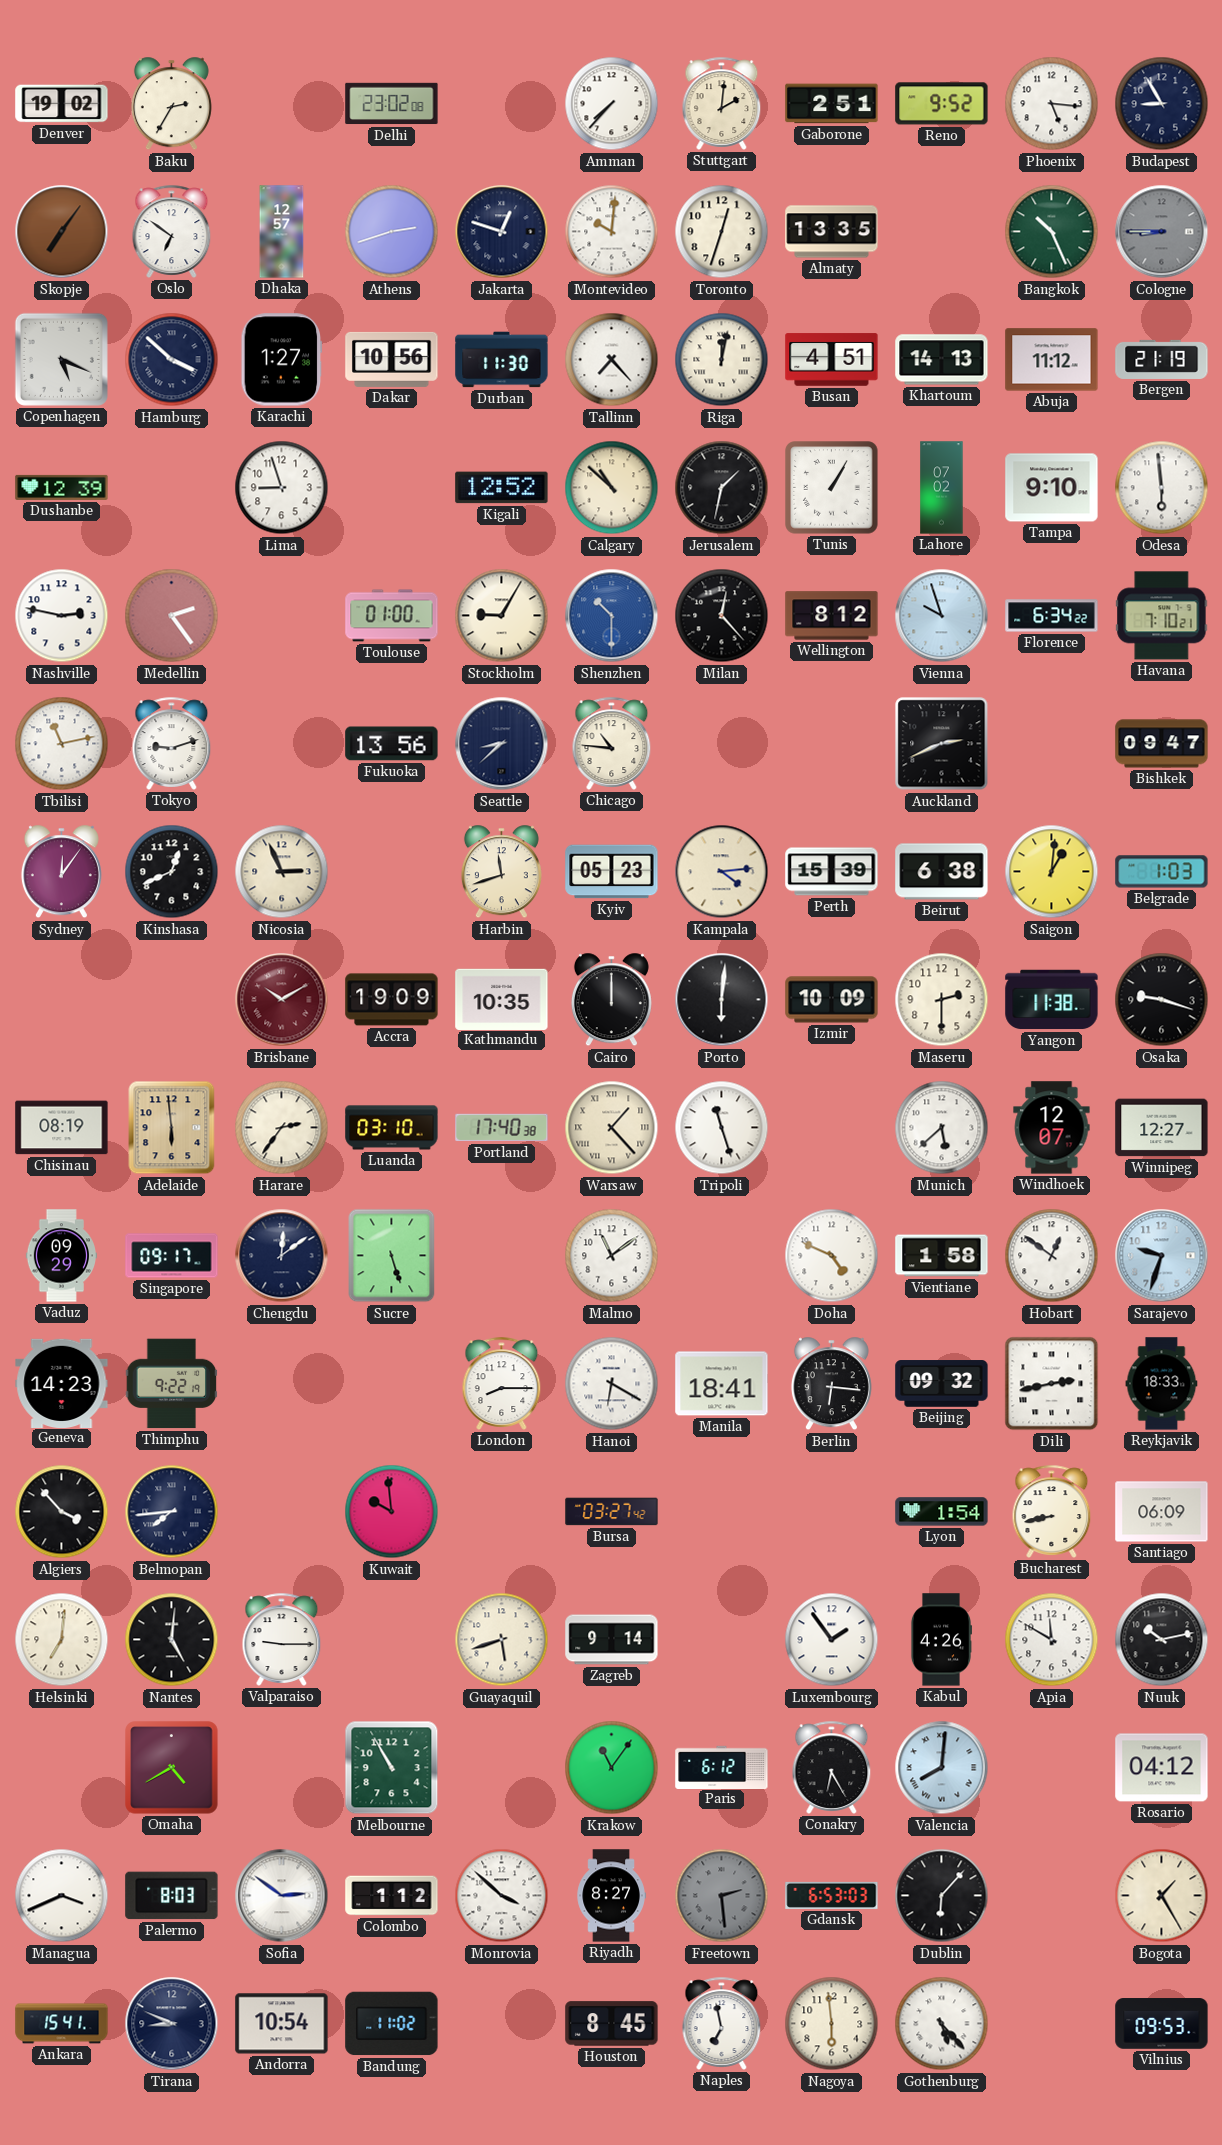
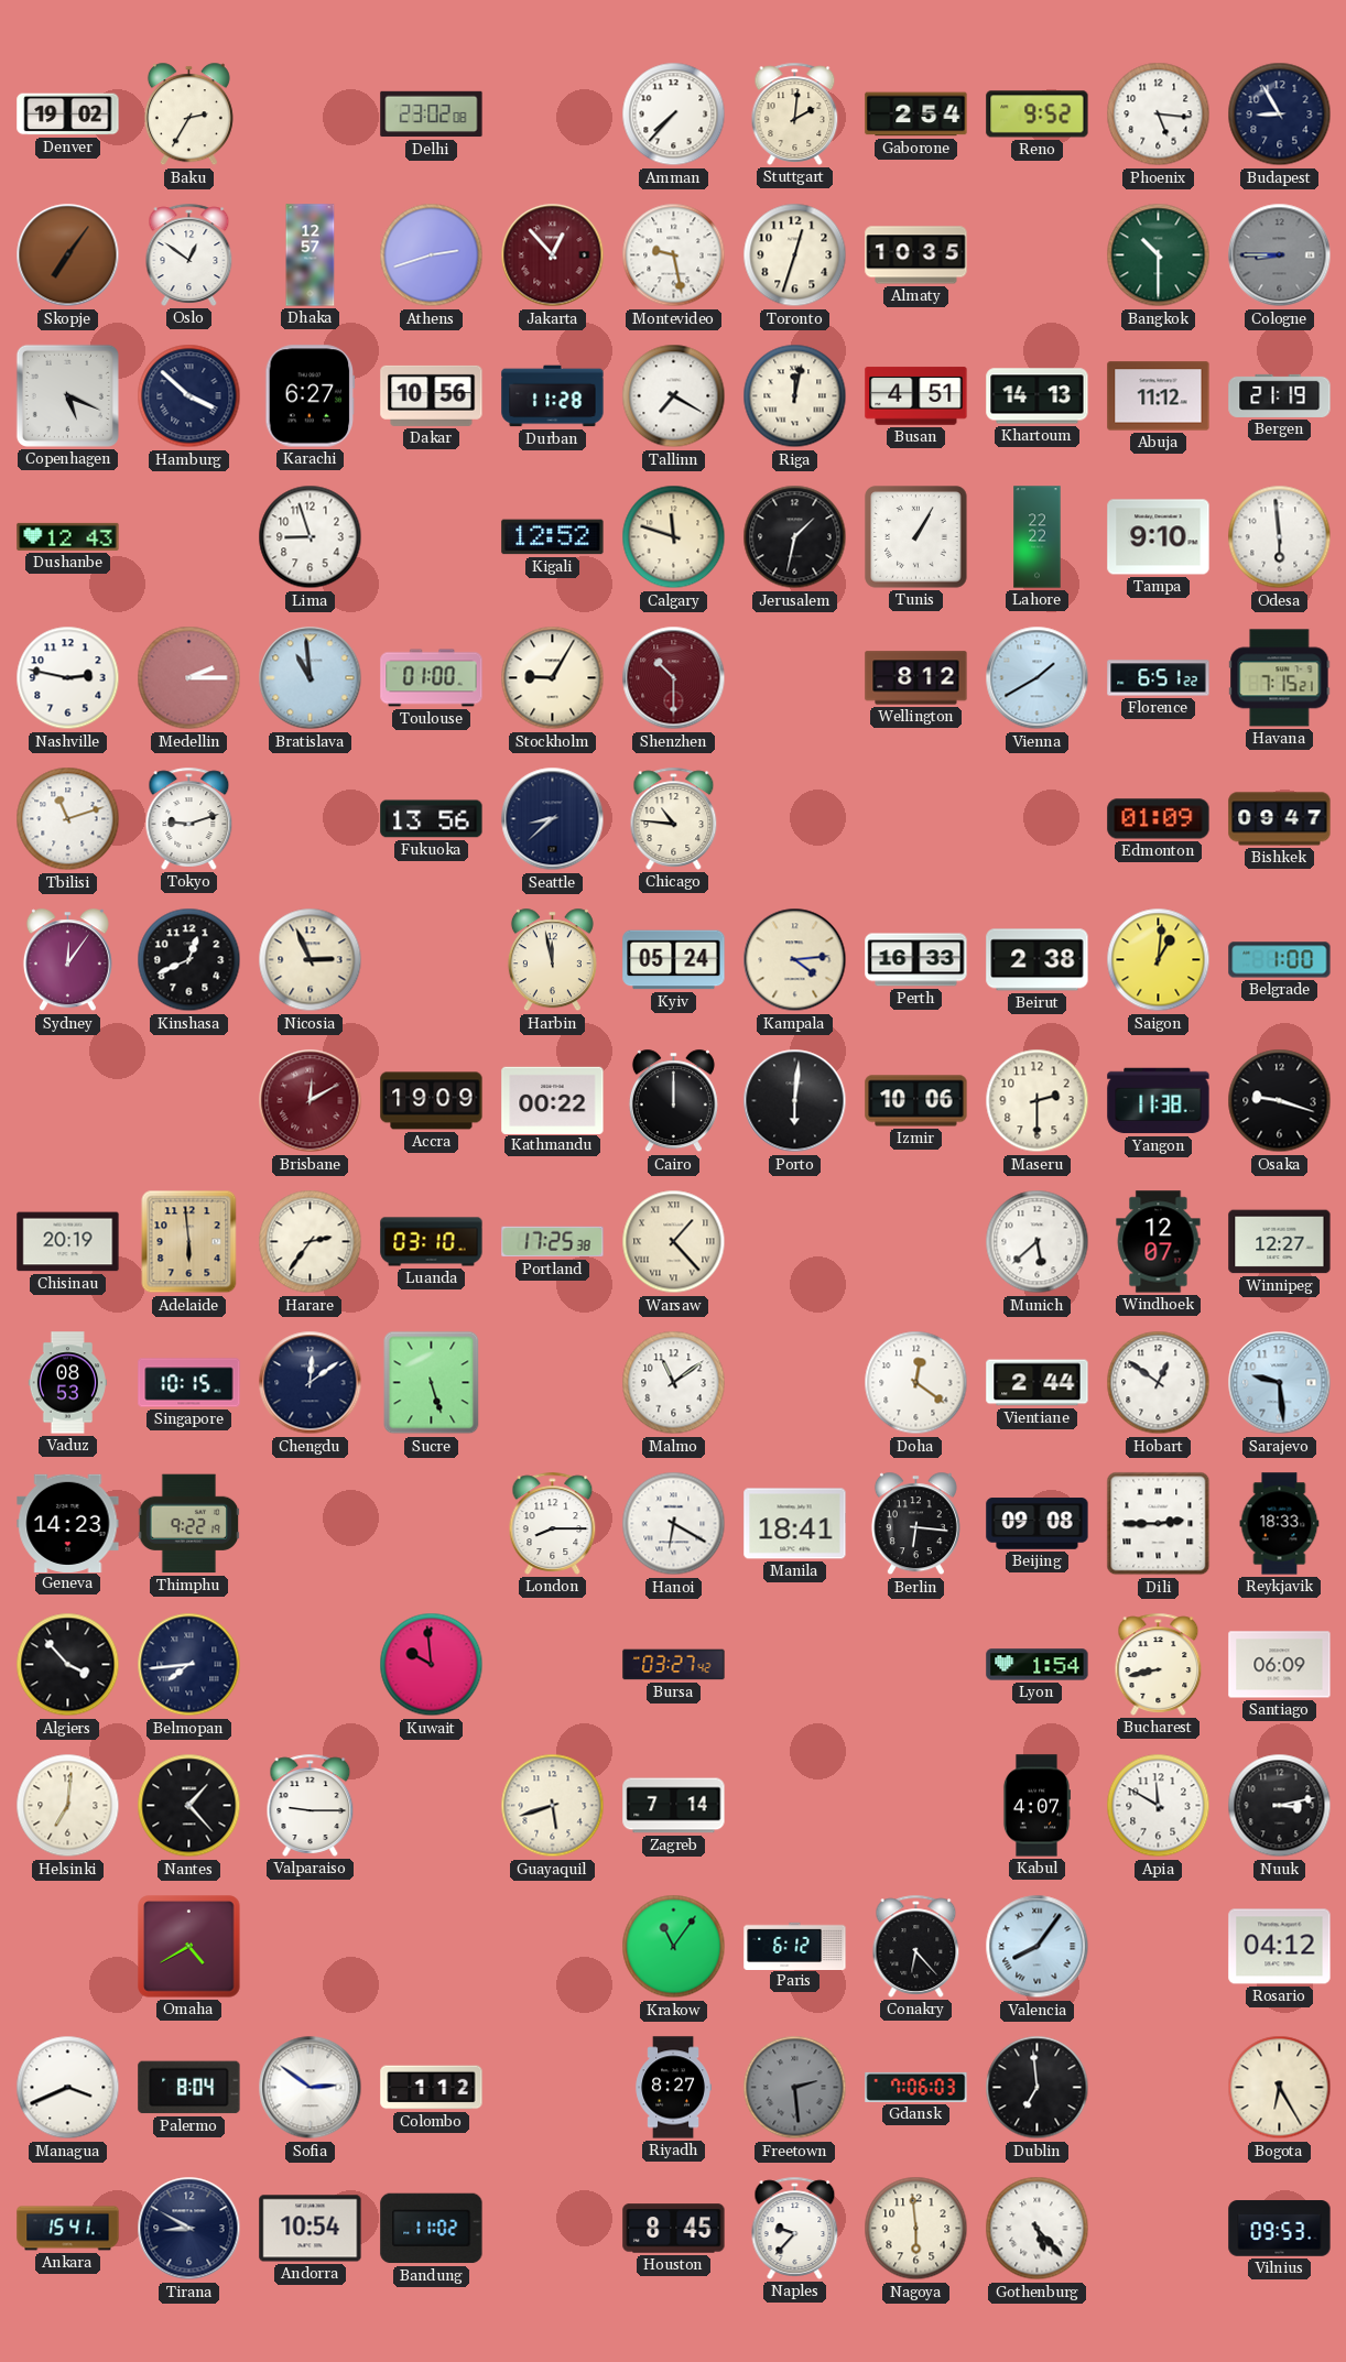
Gaborone: 2:51 -> 2:54
Oslo: 6:51 -> 12:51
Jakarta: 12:48 -> 12:53
Jakarta dial: navy -> burgundy
Montevideo: 10:01 -> 9:28
Almaty: 13:35 -> 10:35
Bangkok: 10:26 -> 10:30
Karachi: 1:27 -> 6:27
Durban: 11:30 -> 11:28
Tallinn: 7:23 -> 7:20
Dushanbe: 12:39 -> 12:43
Calgary: 10:52 -> 11:48
Lahore: 07:02 -> 22:22
Medellin: 2:24 -> 2:15
Bratislava: none -> 10:59
Shenzhen dial: blue -> burgundy
Milan: 12:23 -> none
Vienna: 9:57 -> 1:40
Florence: 6:34 -> 6:51
Havana: 7:10 -> 7:15
Tbilisi: 11:13 -> 11:12
Auckland: 2:41 -> none
Edmonton: none -> 01:09
Harbin: 11:42 -> 11:58
Kyiv: 05:23 -> 05:24
Perth: 15:39 -> 16:33
Beirut: 6:38 -> 2:38
Belgrade: 1:03 -> 1:00
Brisbane: 10:10 -> 12:10
Kathmandu: 10:35 -> 00:22
Izmir: 10:09 -> 10:06
Chisinau: 08:19 -> 20:19
Portland: 17:40 -> 17:25
Tripoli: 11:27 -> none
Vaduz: 09:29 -> 08:53
Singapore: 09:17 -> 10:15
Doha: 4:49 -> 12:21
Vientiane: 1:58 -> 2:44
Sarajevo: 9:33 -> 9:29
Beijing: 09:32 -> 09:08
Dili: 2:43 -> 2:45
Nantes: 5:01 -> 1:23
Zagreb: 9:14 -> 7:14
Luxembourg: 1:54 -> none
Kabul: 4:26 -> 4:07
Nuuk: 10:13 -> 3:13
Melbourne: 10:55 -> none
Conakry: 6:25 -> 6:23
Valencia: 8:01 -> 8:06
Palermo: 8:03 -> 8:04
Monrovia: 3:52 -> none
Gdansk: 6:53 -> 7:06
Dublin: 6:07 -> 6:59
Bogota: 1:25 -> 6:25
Tirana: 8:49 -> 8:50
Naples: 6:58 -> 9:37
